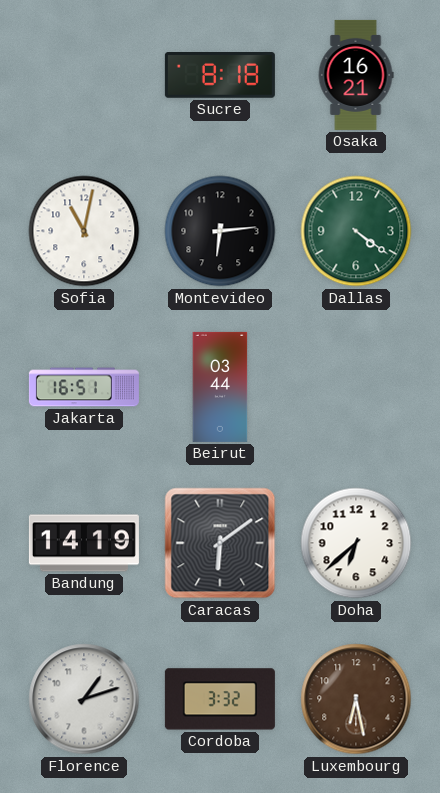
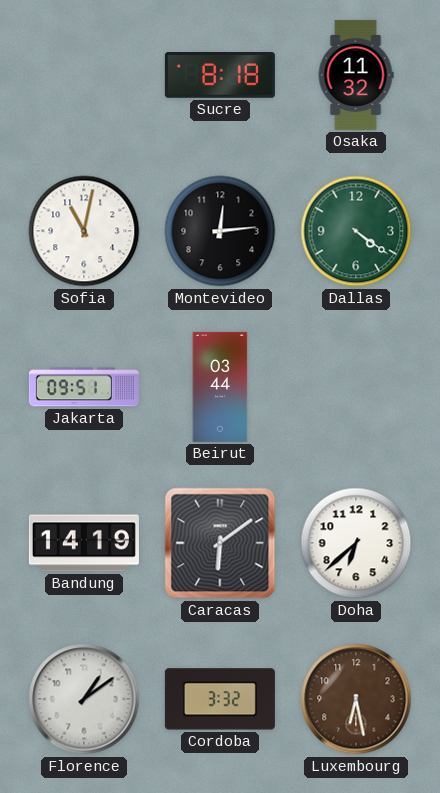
Osaka: 16:21 -> 11:32
Montevideo: 6:14 -> 12:14
Jakarta: 16:51 -> 09:51
Florence: 1:12 -> 1:09
